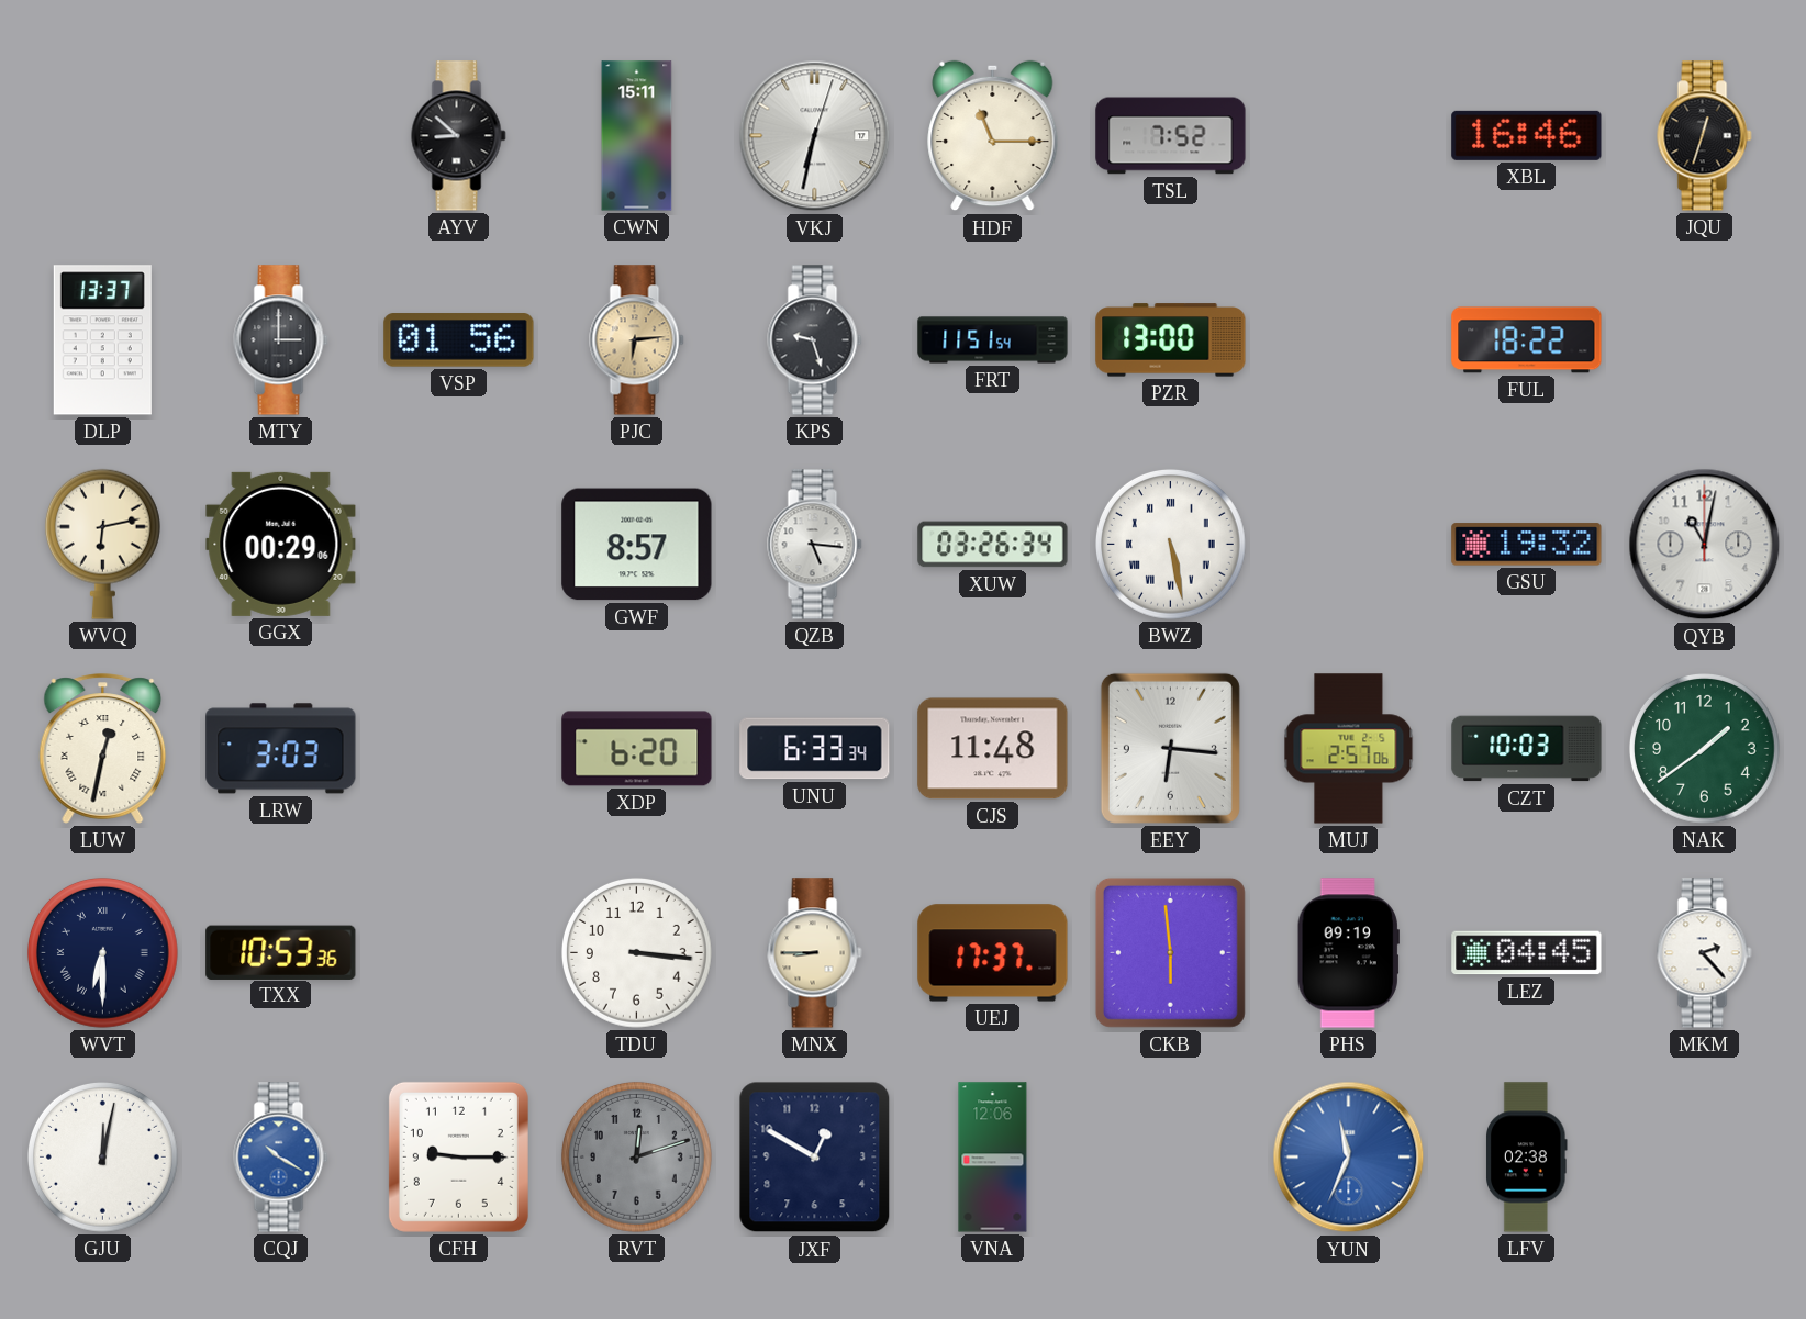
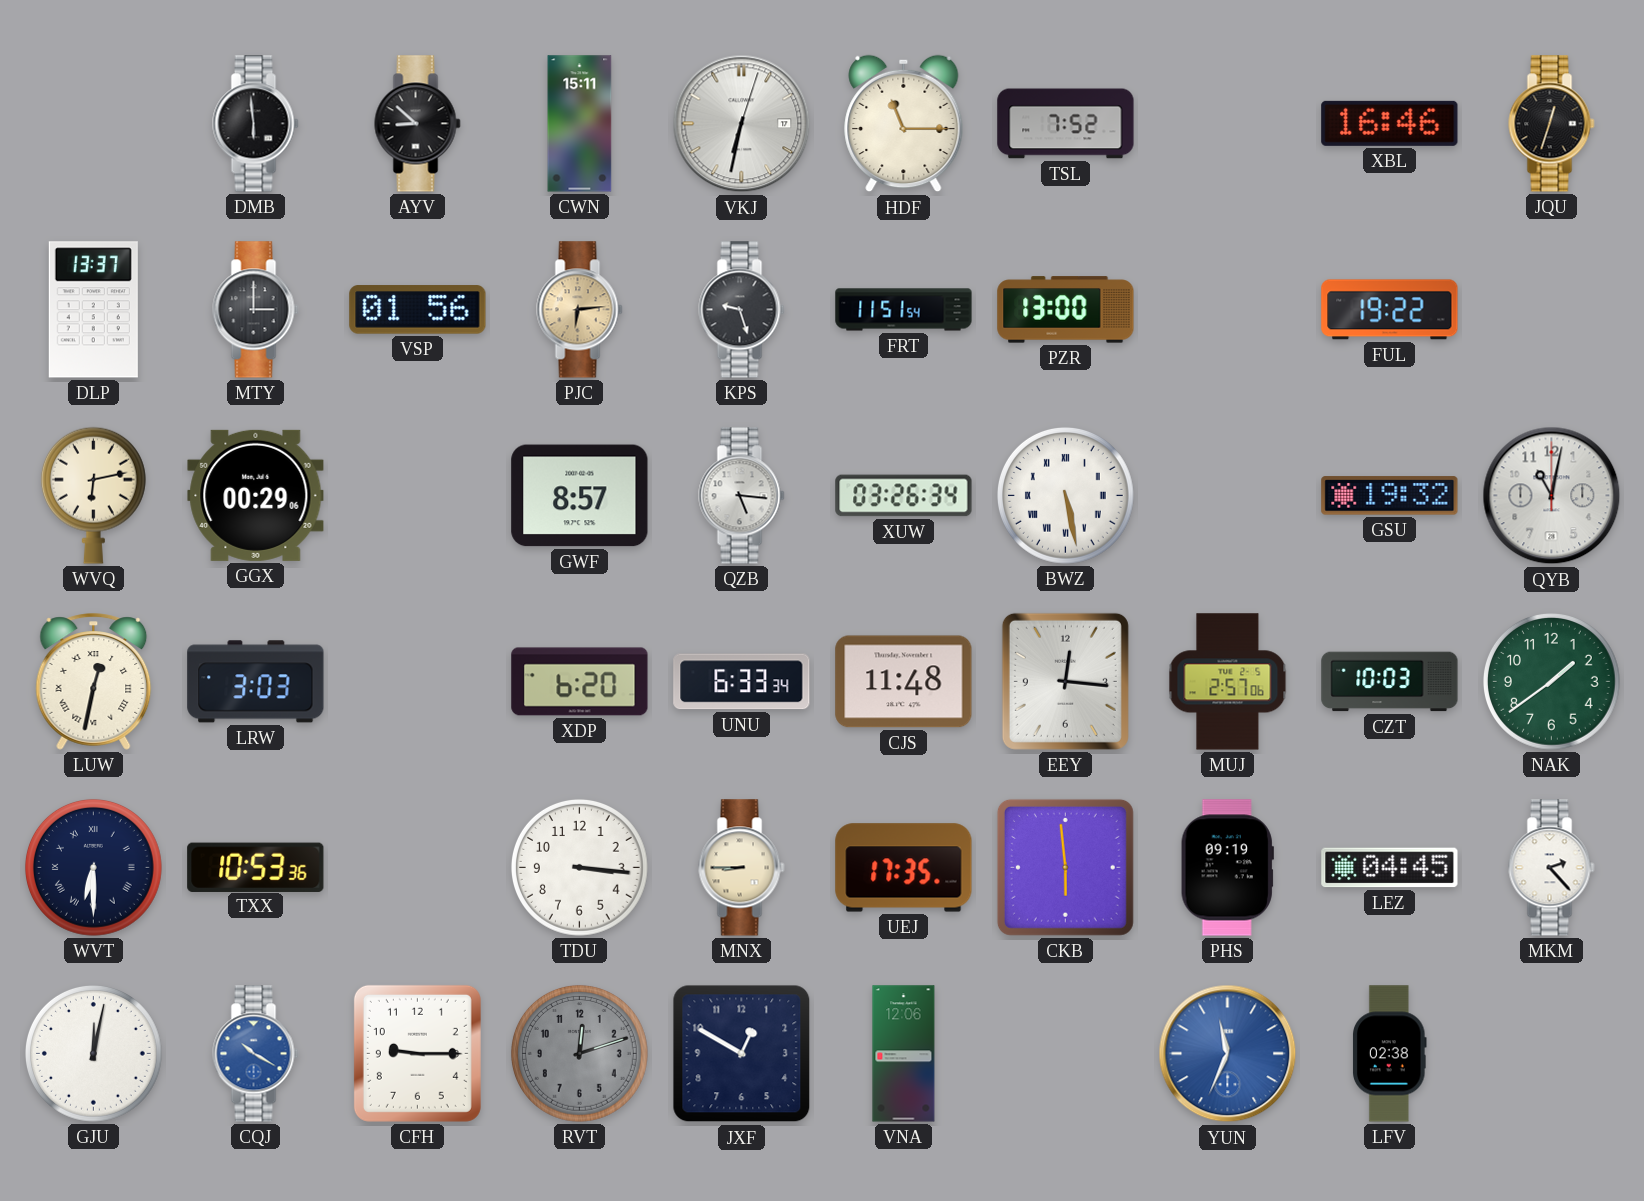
DMB: none -> 5:59
FUL: 18:22 -> 19:22
EEY: 6:16 -> 12:16
UEJ: 17:37 -> 17:35
